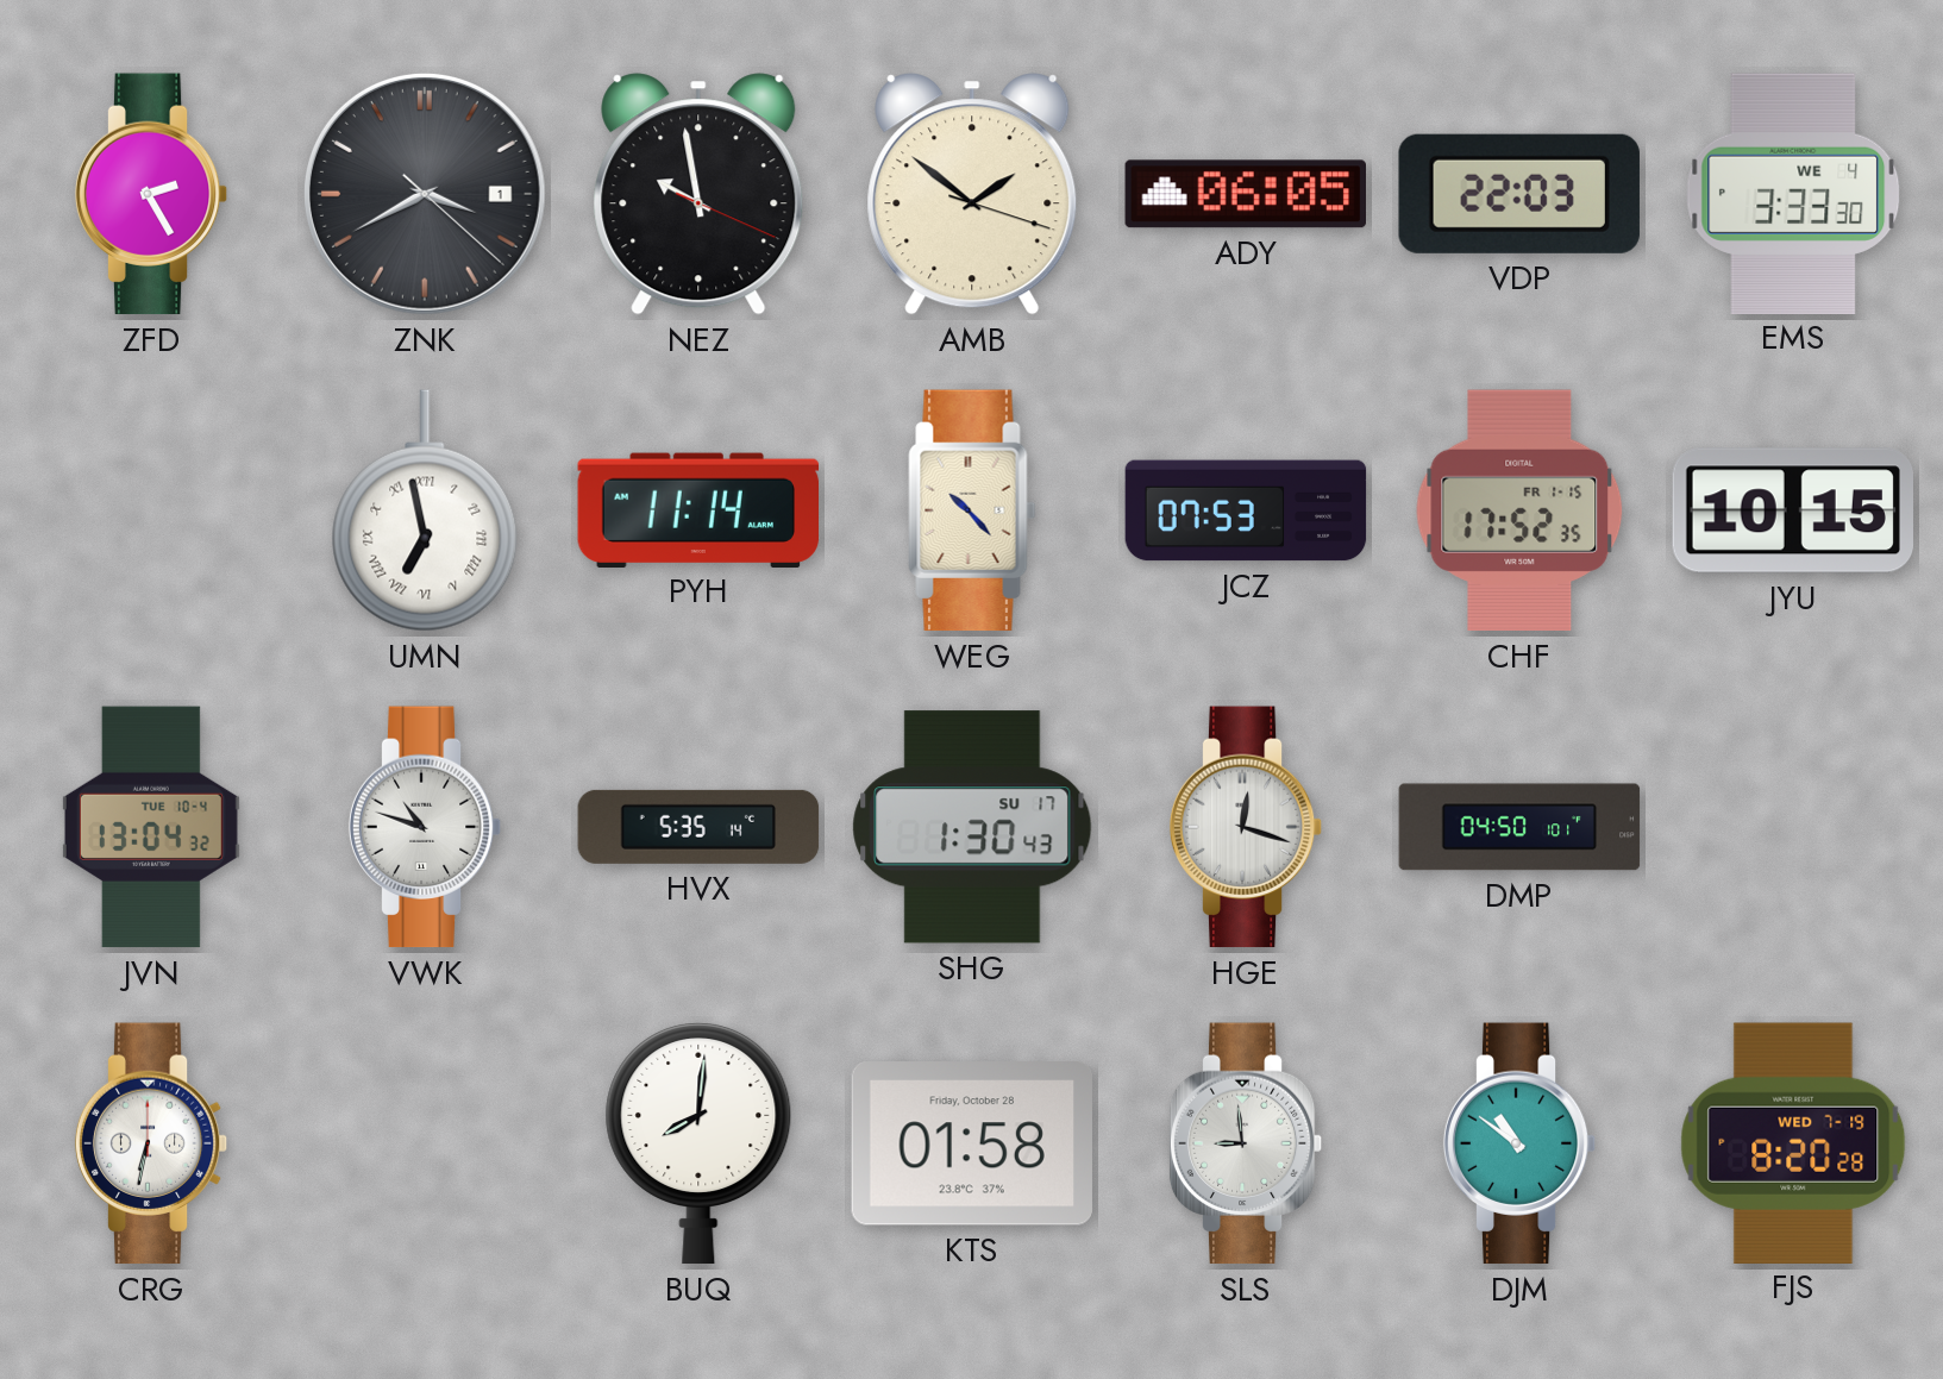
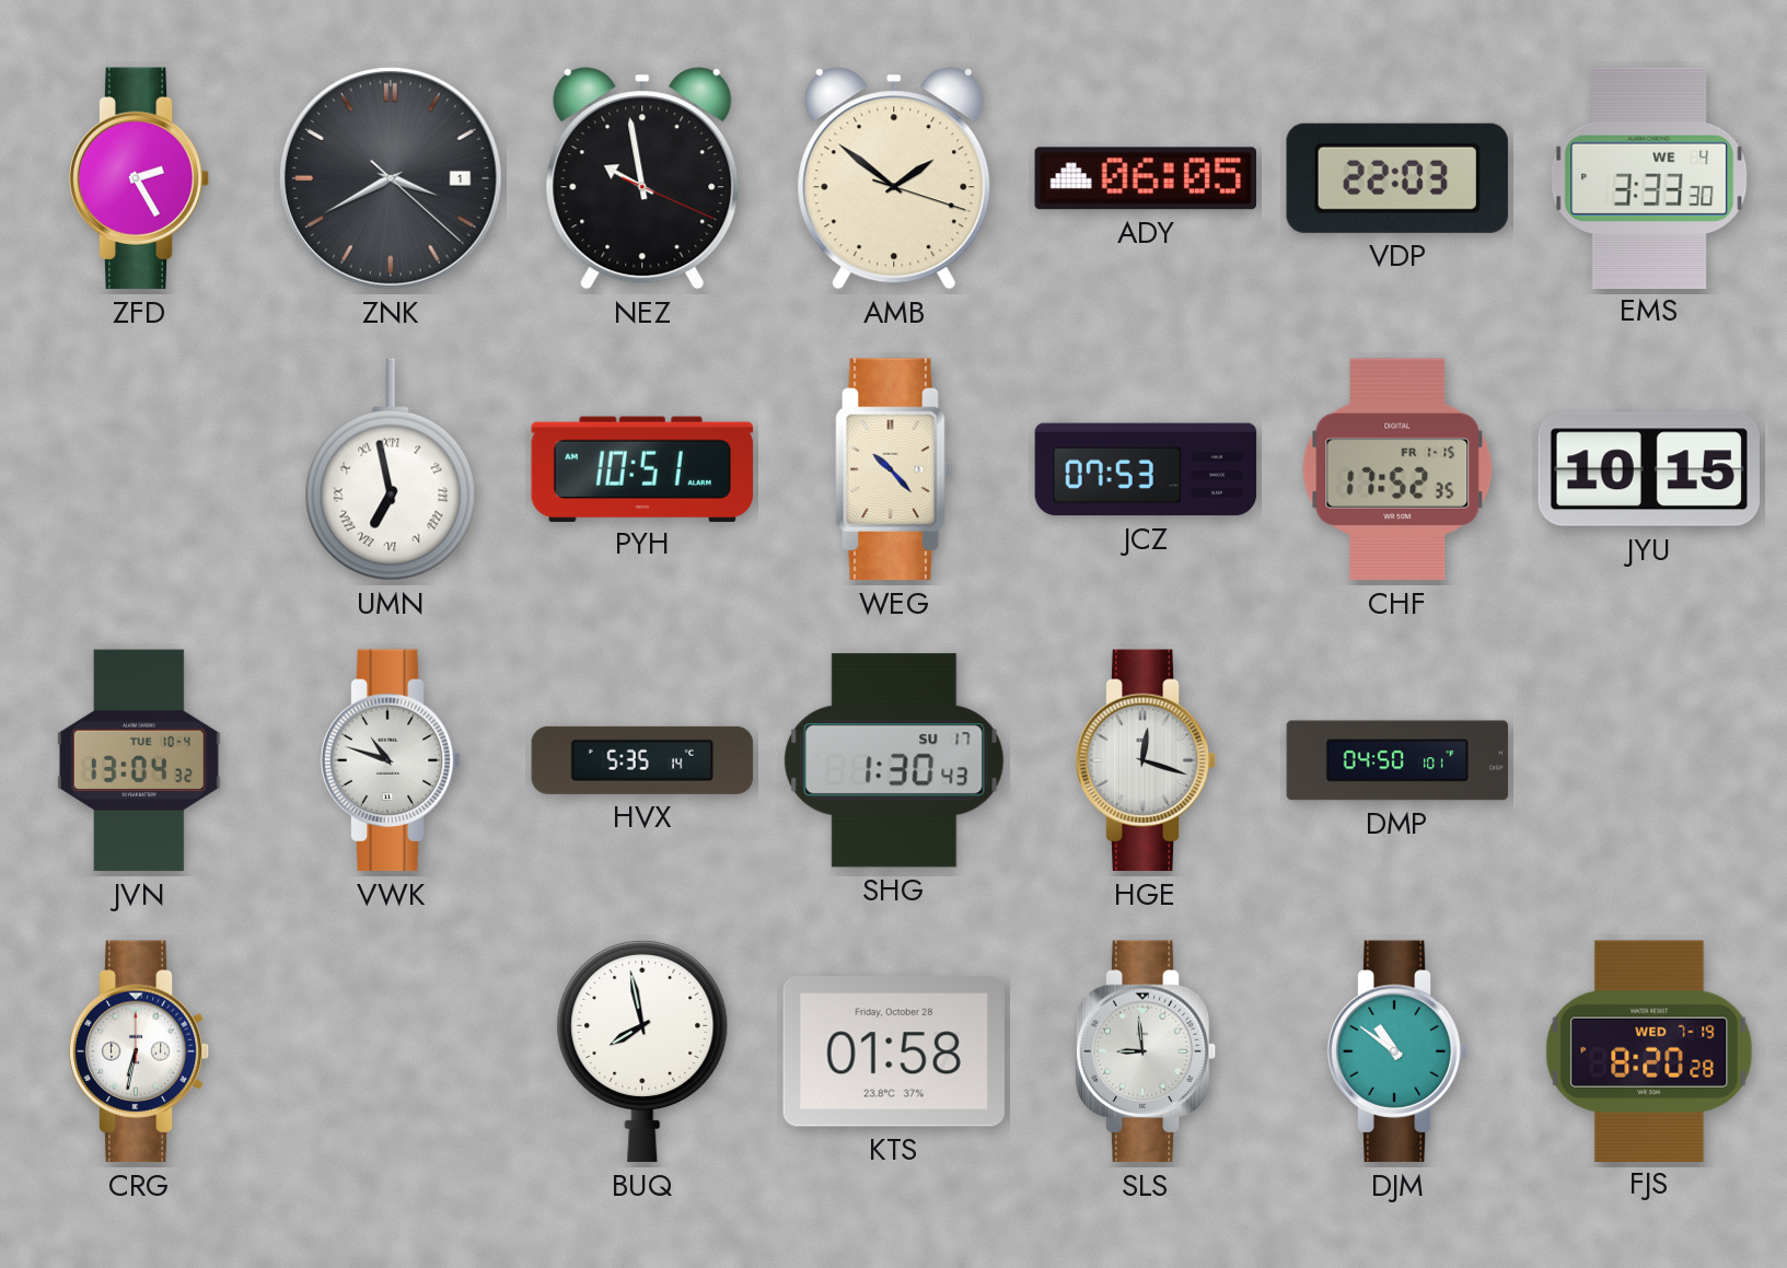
PYH: 11:14 -> 10:51
BUQ: 8:01 -> 7:58
